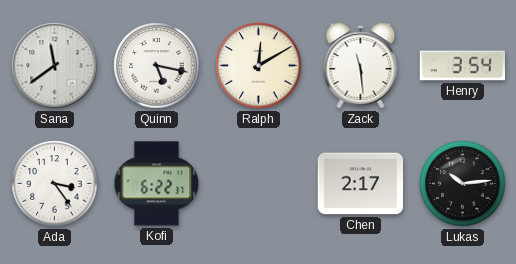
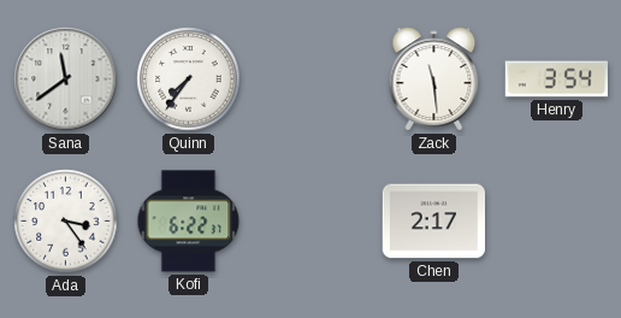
Quinn: 5:17 -> 7:36
Ralph: 12:10 -> none
Lukas: 10:14 -> none
